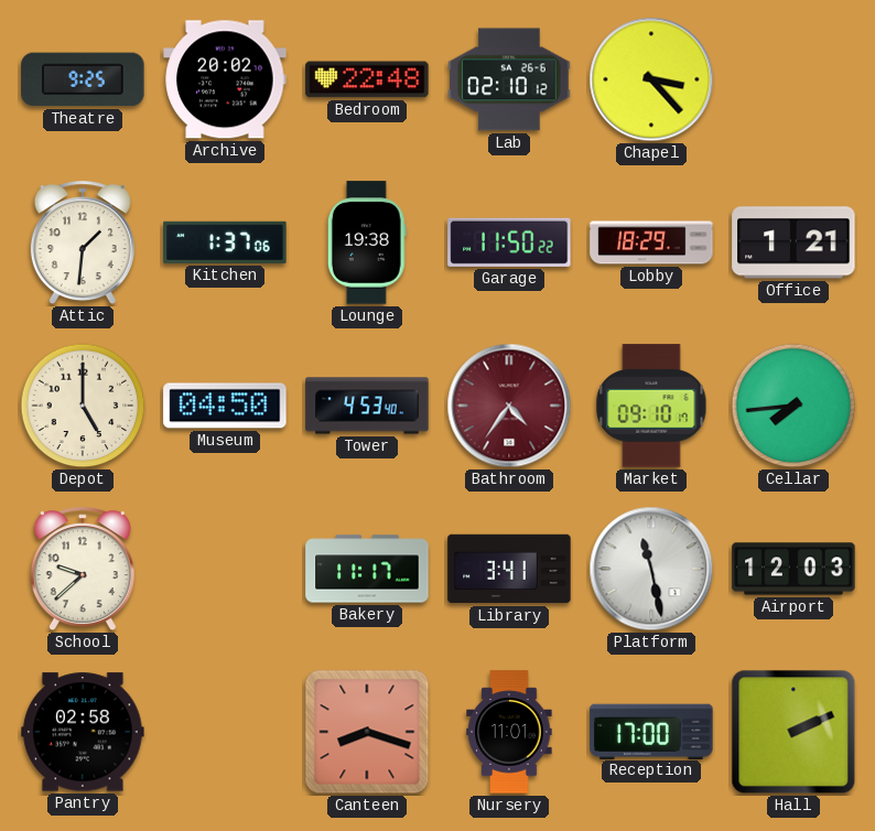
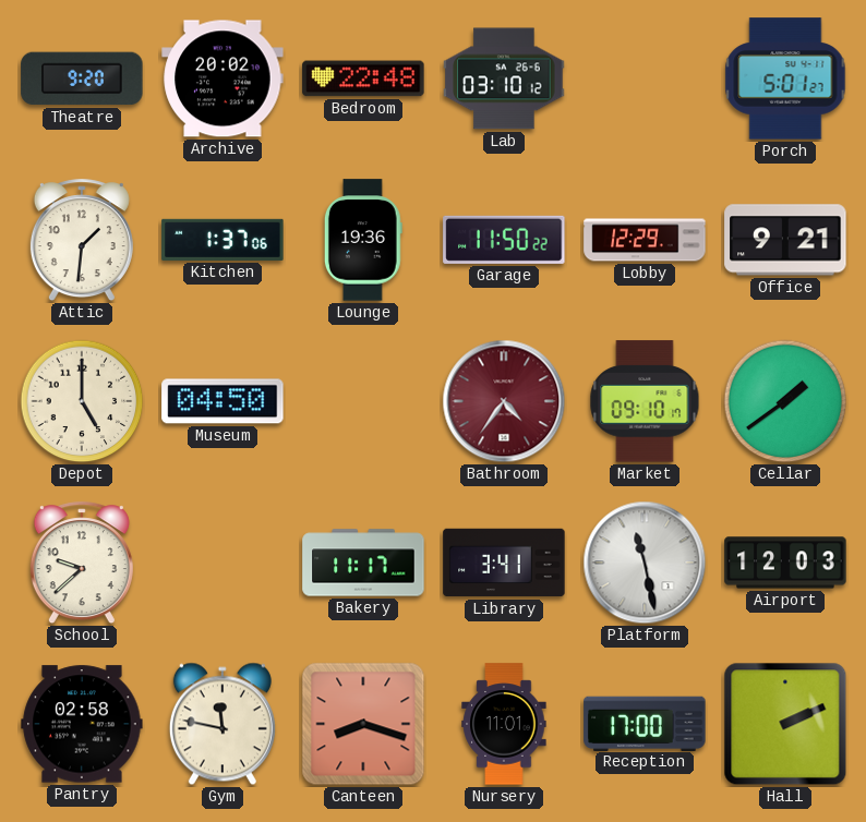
Theatre: 9:25 -> 9:20
Lab: 02:10 -> 03:10
Chapel: 3:23 -> none
Porch: none -> 5:01
Lounge: 19:38 -> 19:36
Lobby: 18:29 -> 12:29
Office: 1:21 -> 9:21
Tower: 4:53 -> none
Cellar: 7:44 -> 1:39
Gym: none -> 11:47
